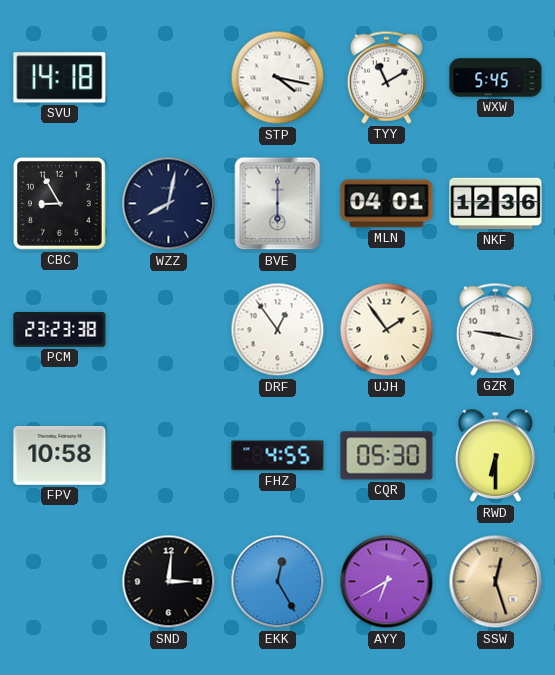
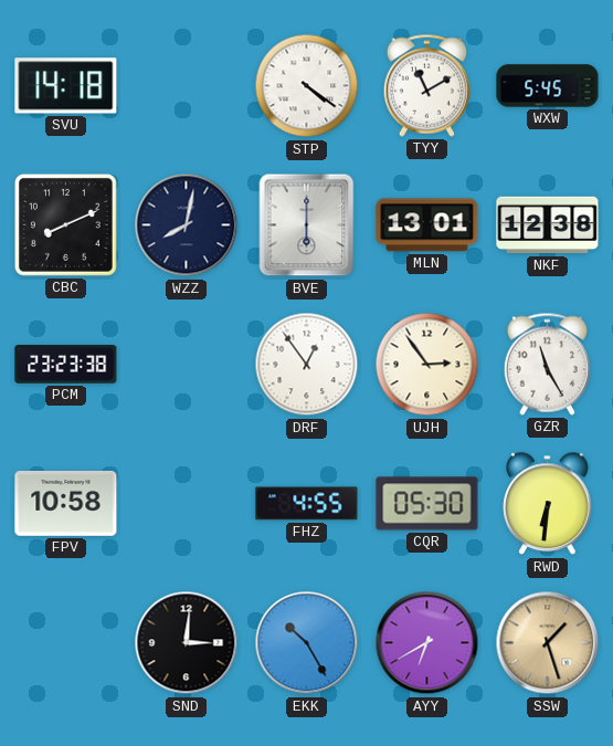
STP: 4:17 -> 4:21
CBC: 8:55 -> 8:11
MLN: 04:01 -> 13:01
NKF: 12:36 -> 12:38
UJH: 1:54 -> 2:54
GZR: 9:17 -> 11:25
RWD: 6:30 -> 6:31
EKK: 12:25 -> 10:25
SSW: 12:27 -> 1:27
